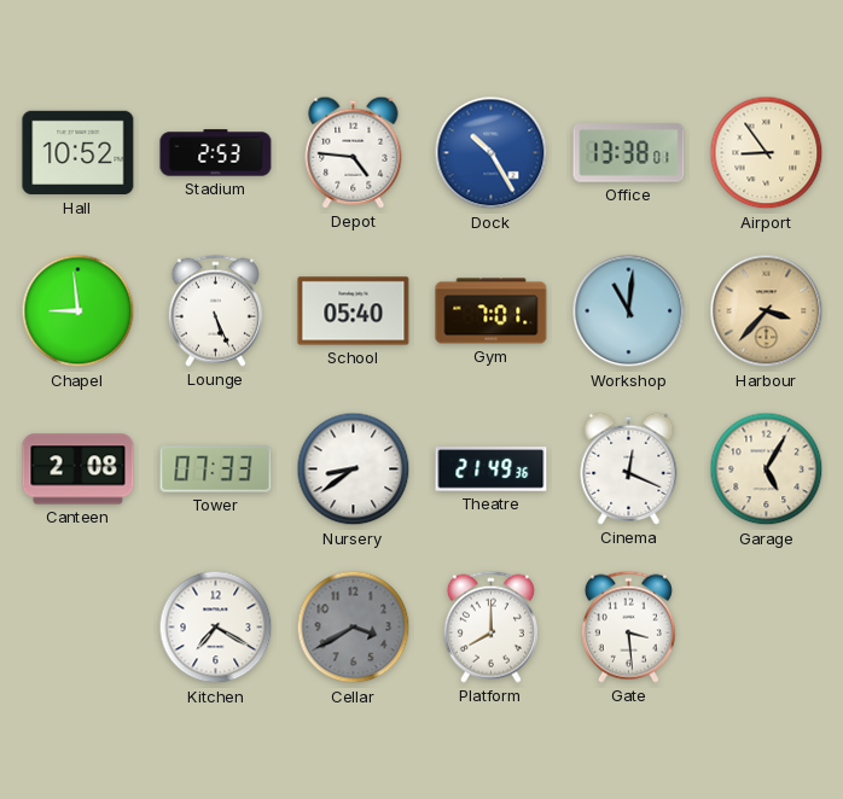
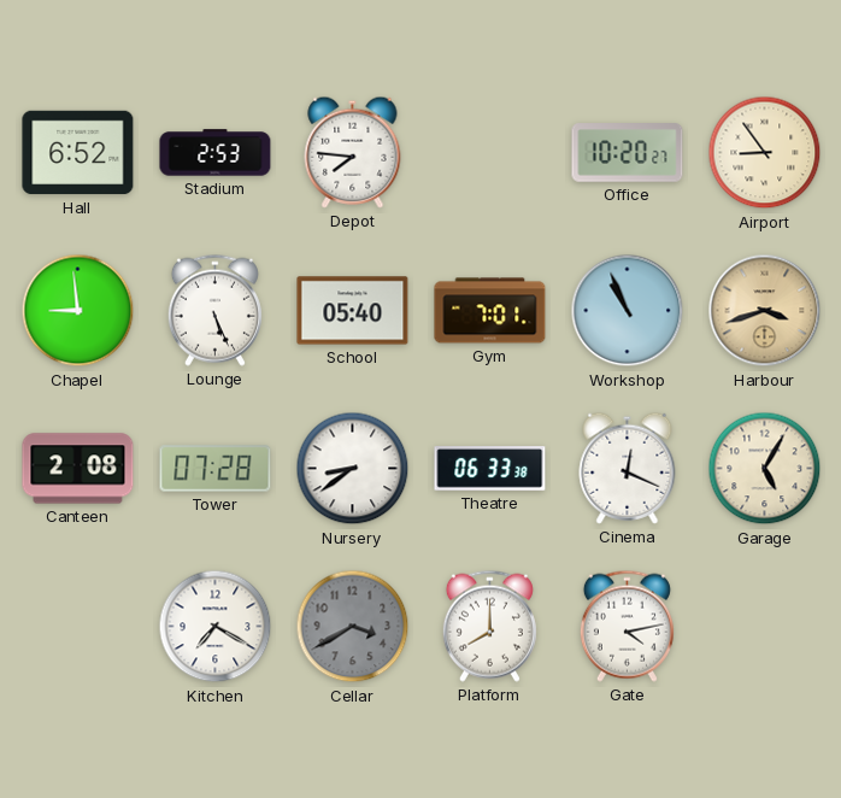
Hall: 10:52 -> 6:52
Depot: 4:46 -> 7:46
Dock: 10:25 -> none
Office: 13:38 -> 10:20
Workshop: 11:01 -> 10:56
Harbour: 3:37 -> 3:42
Tower: 07:33 -> 07:28
Theatre: 21:49 -> 06:33
Gate: 3:29 -> 4:13
